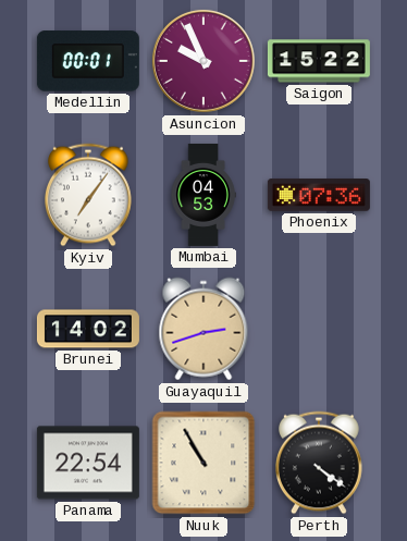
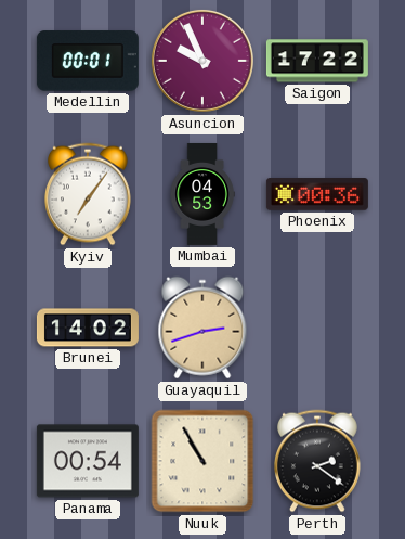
Saigon: 15:22 -> 17:22
Phoenix: 07:36 -> 00:36
Panama: 22:54 -> 00:54
Perth: 4:21 -> 2:21
